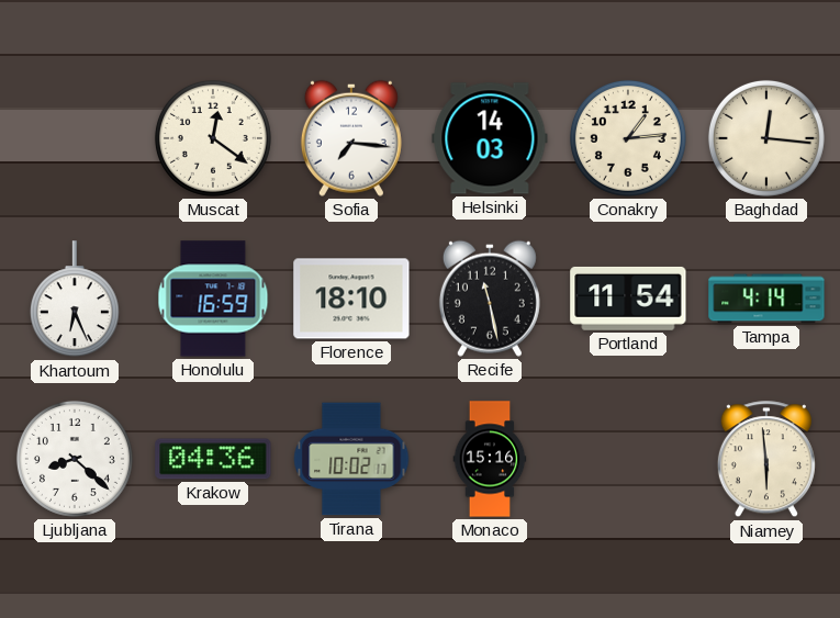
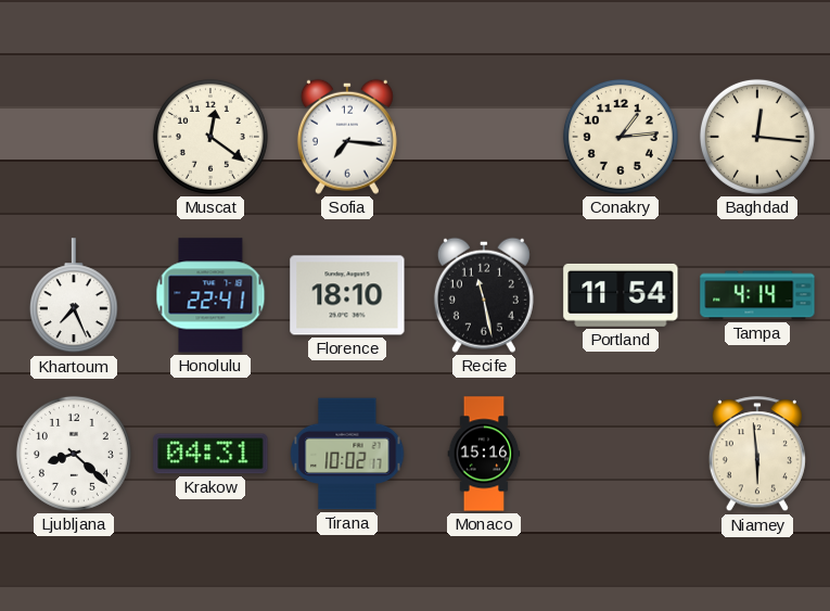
Helsinki: 14:03 -> none
Khartoum: 6:26 -> 7:26
Honolulu: 16:59 -> 22:41
Krakow: 04:36 -> 04:31
